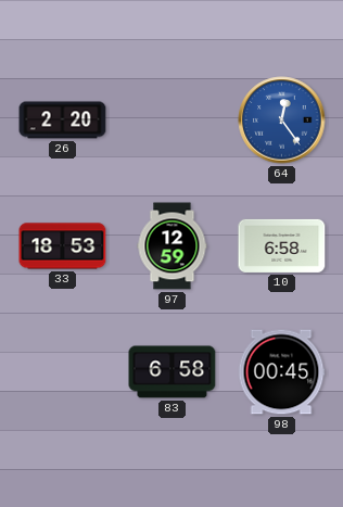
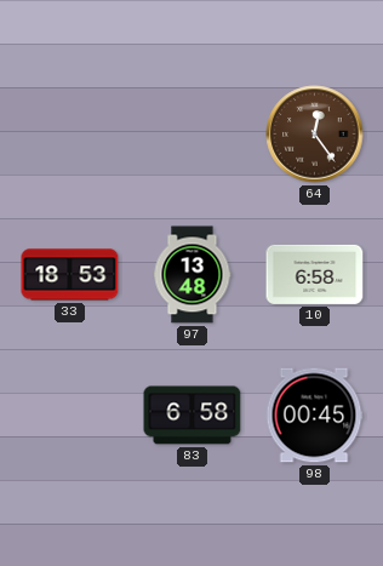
26: 2:20 -> none
64 dial: blue -> brown
97: 12:59 -> 13:48
